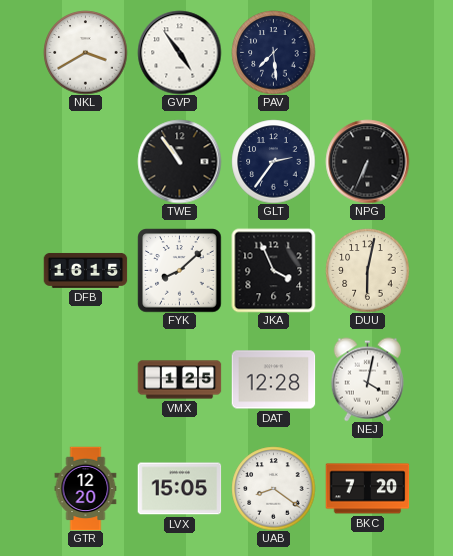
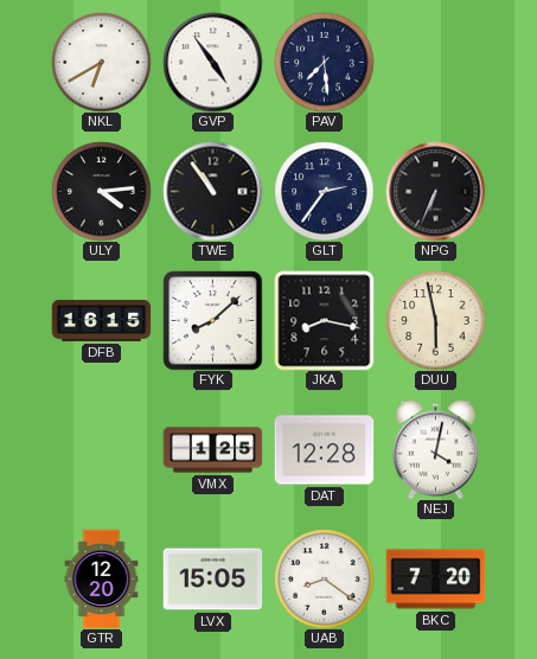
NKL: 3:40 -> 6:40
ULY: none -> 4:14
JKA: 3:56 -> 8:17
DUU: 6:02 -> 5:58
